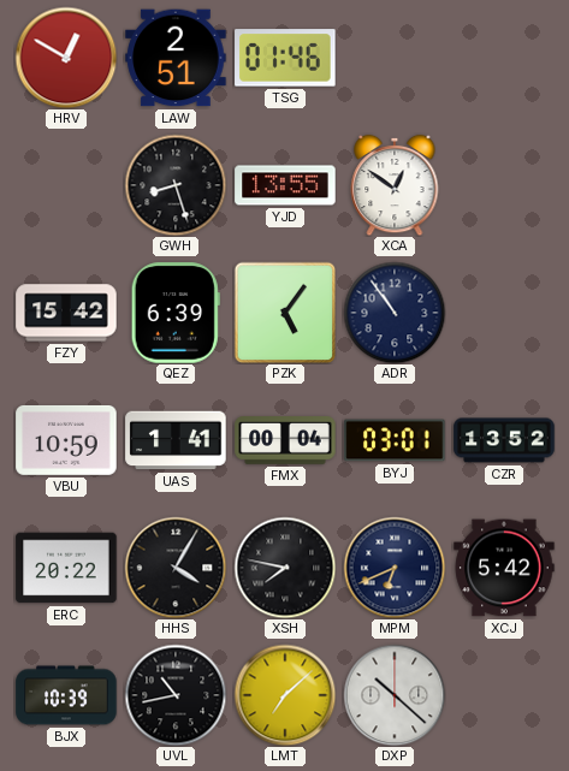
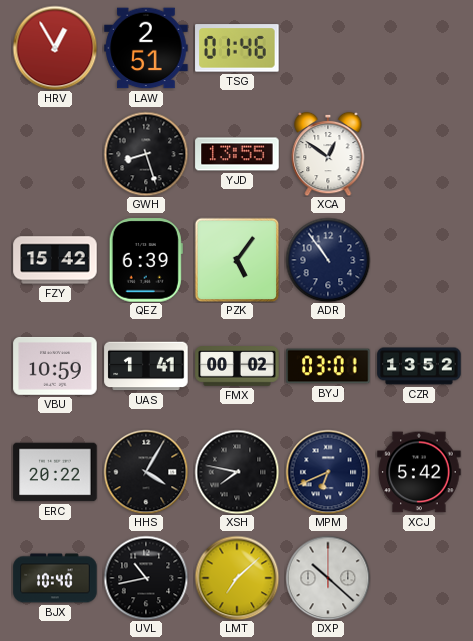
HRV: 12:50 -> 12:55
FMX: 00:04 -> 00:02
BJX: 10:39 -> 10:40
